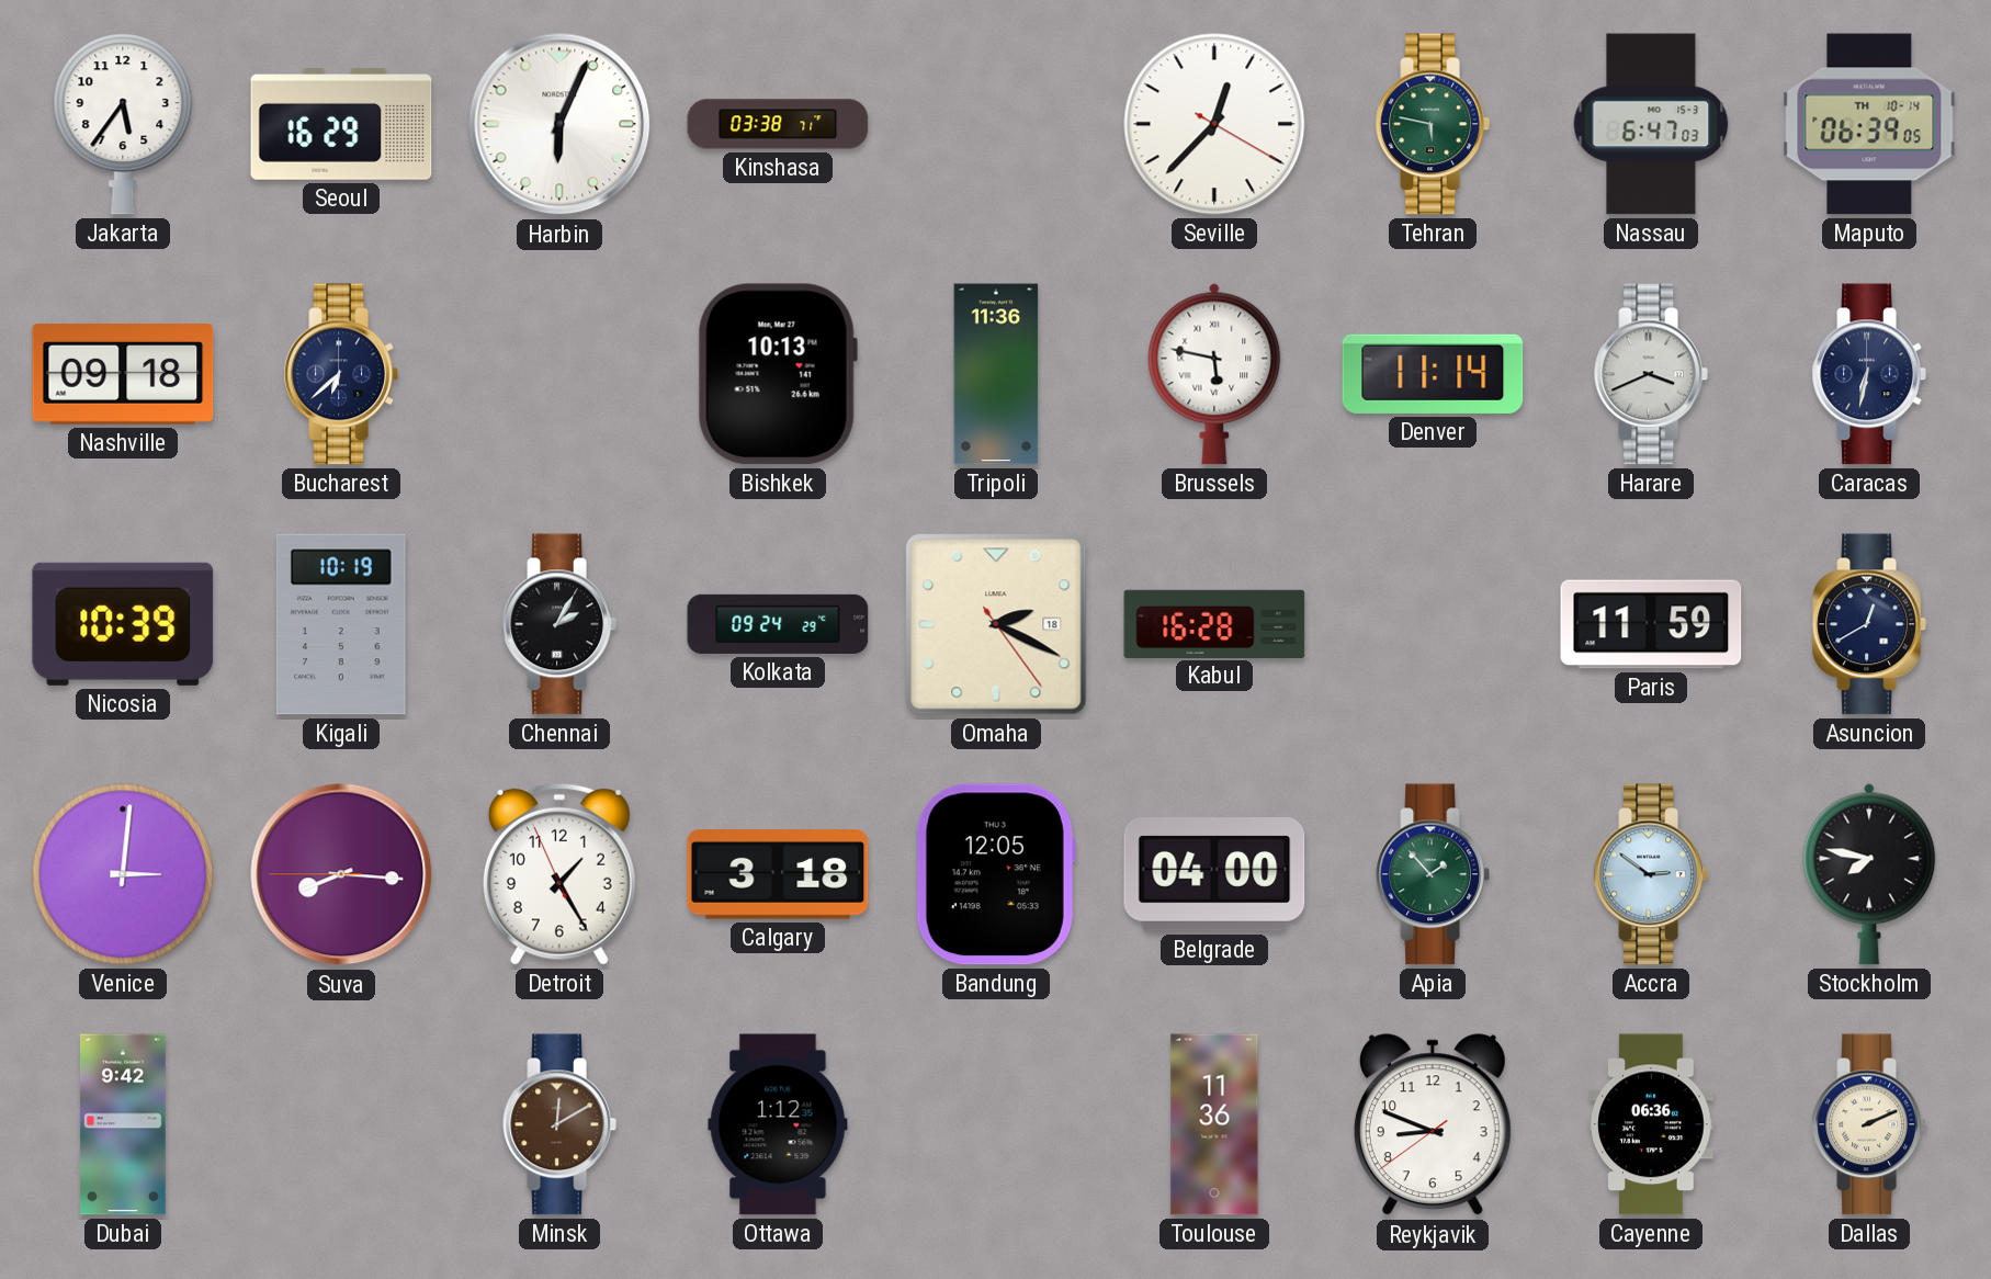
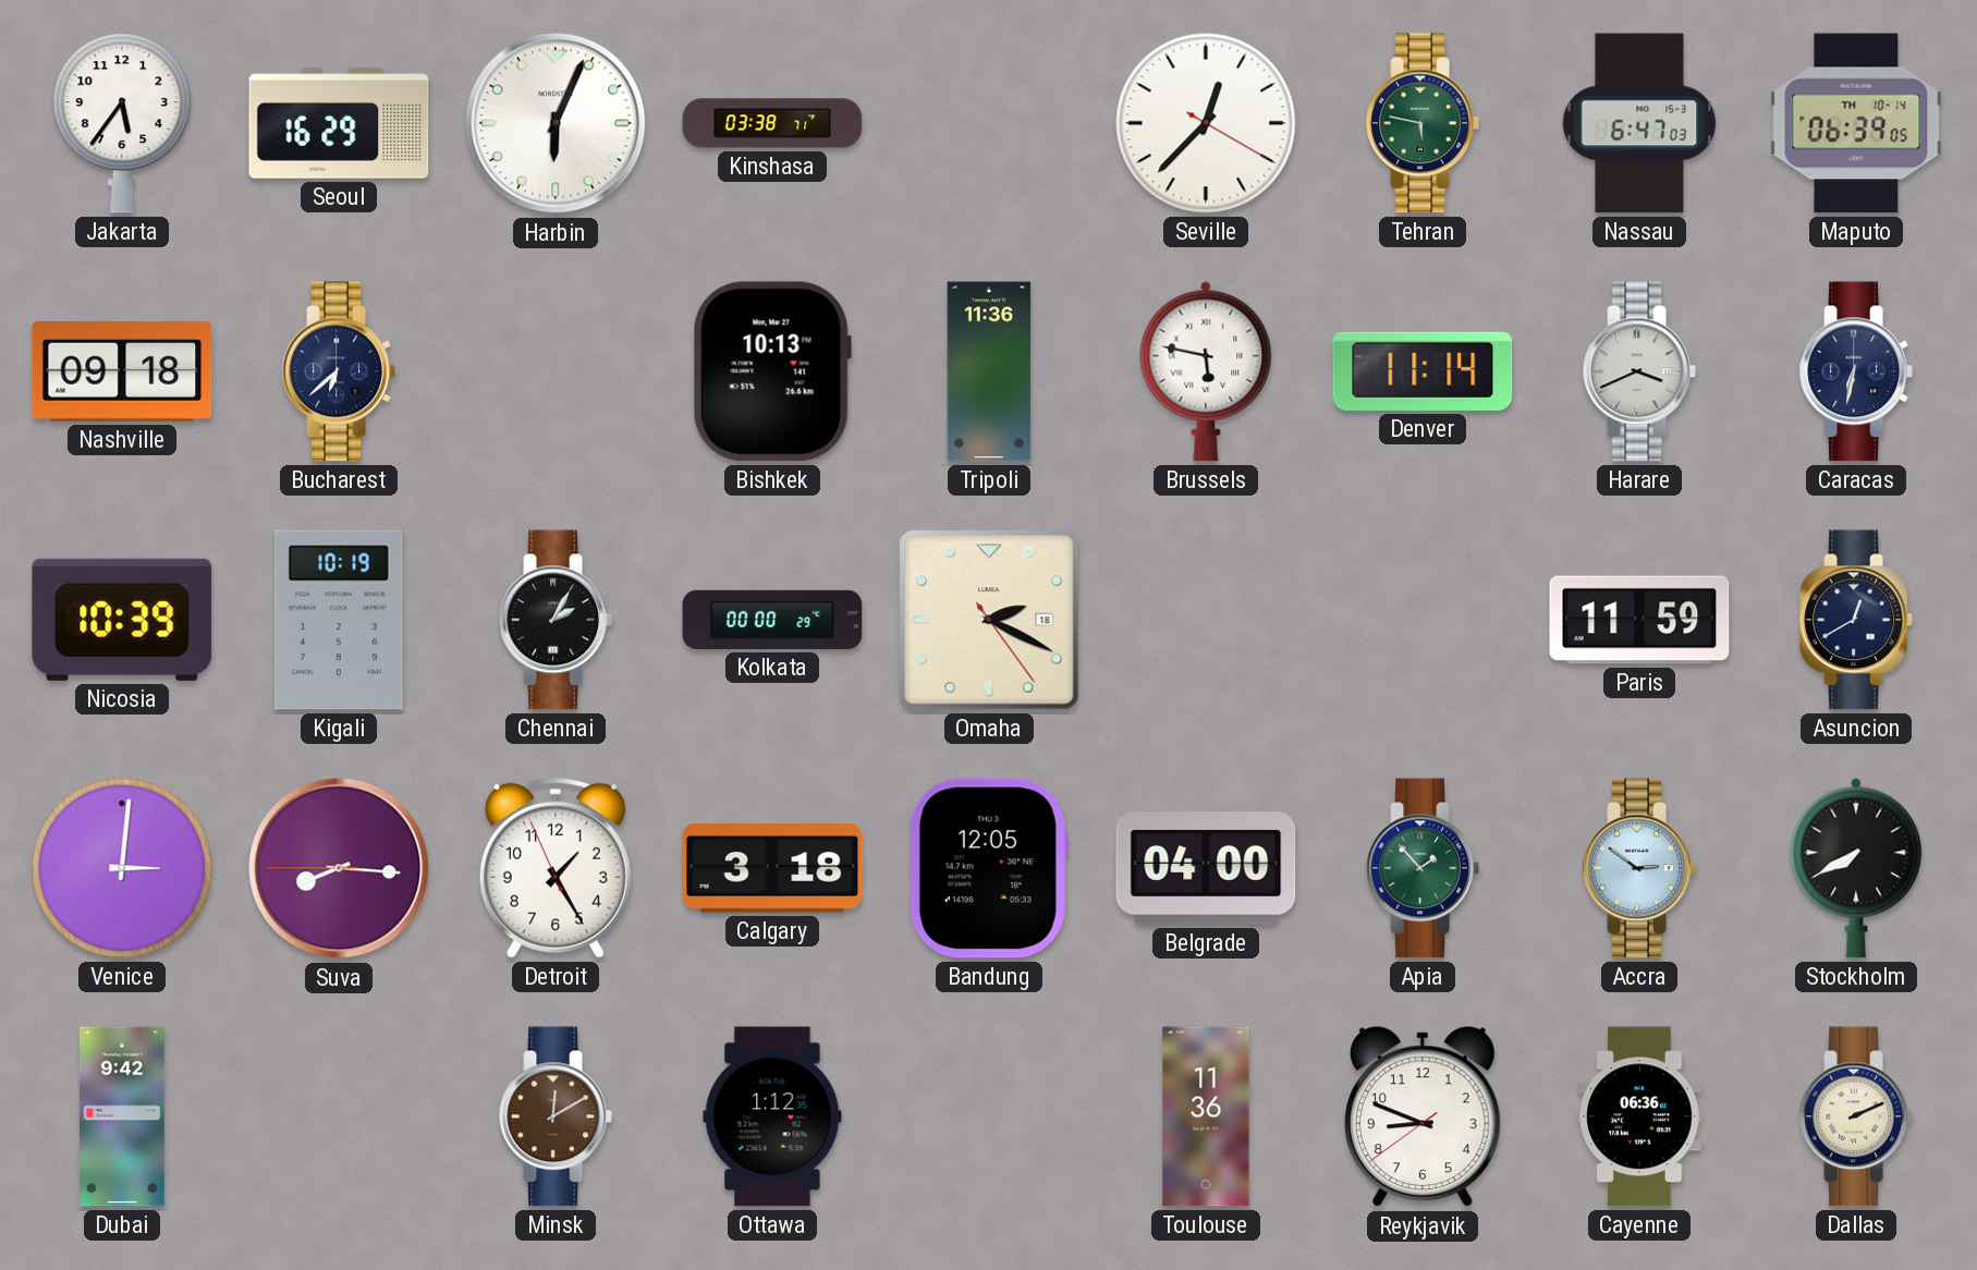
Kolkata: 09:24 -> 00:00
Kabul: 16:28 -> none
Stockholm: 7:47 -> 7:40
